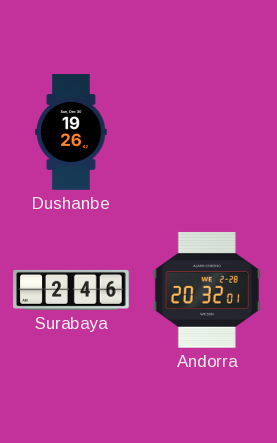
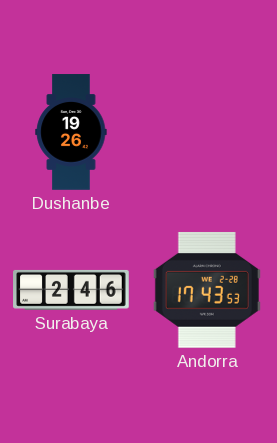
Andorra: 20:32 -> 17:43
